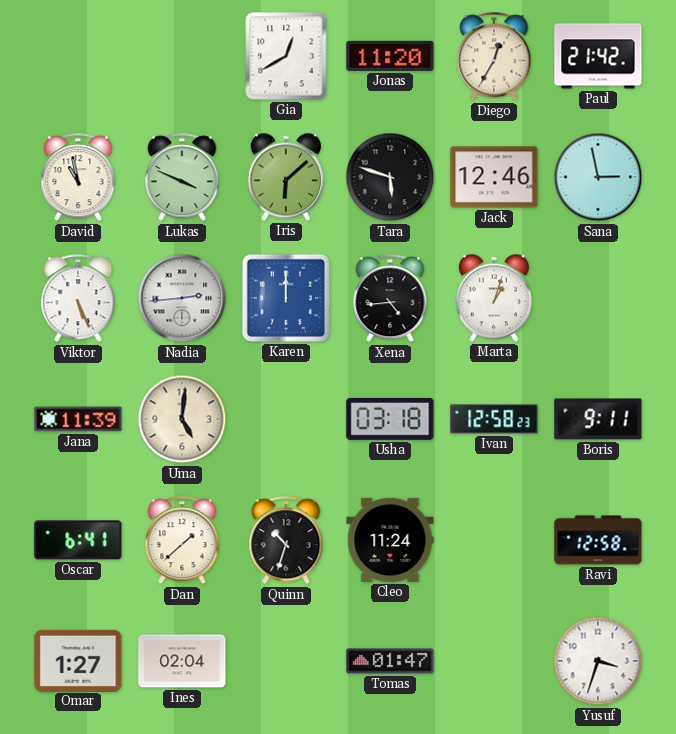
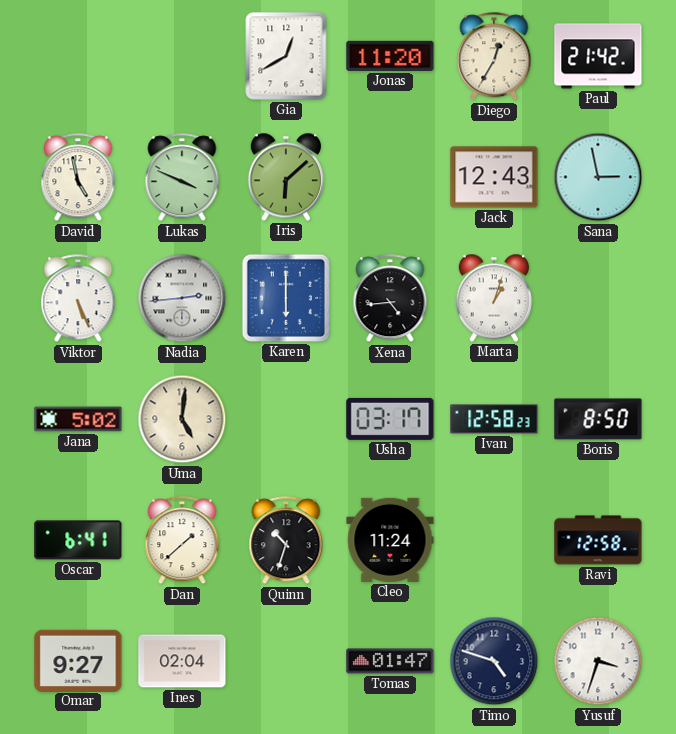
David: 10:58 -> 4:58
Tara: 5:48 -> none
Jack: 12:46 -> 12:43
Karen: 12:00 -> 6:00
Jana: 11:39 -> 5:02
Usha: 03:18 -> 03:17
Boris: 9:11 -> 8:50
Omar: 1:27 -> 9:27
Timo: none -> 4:48
